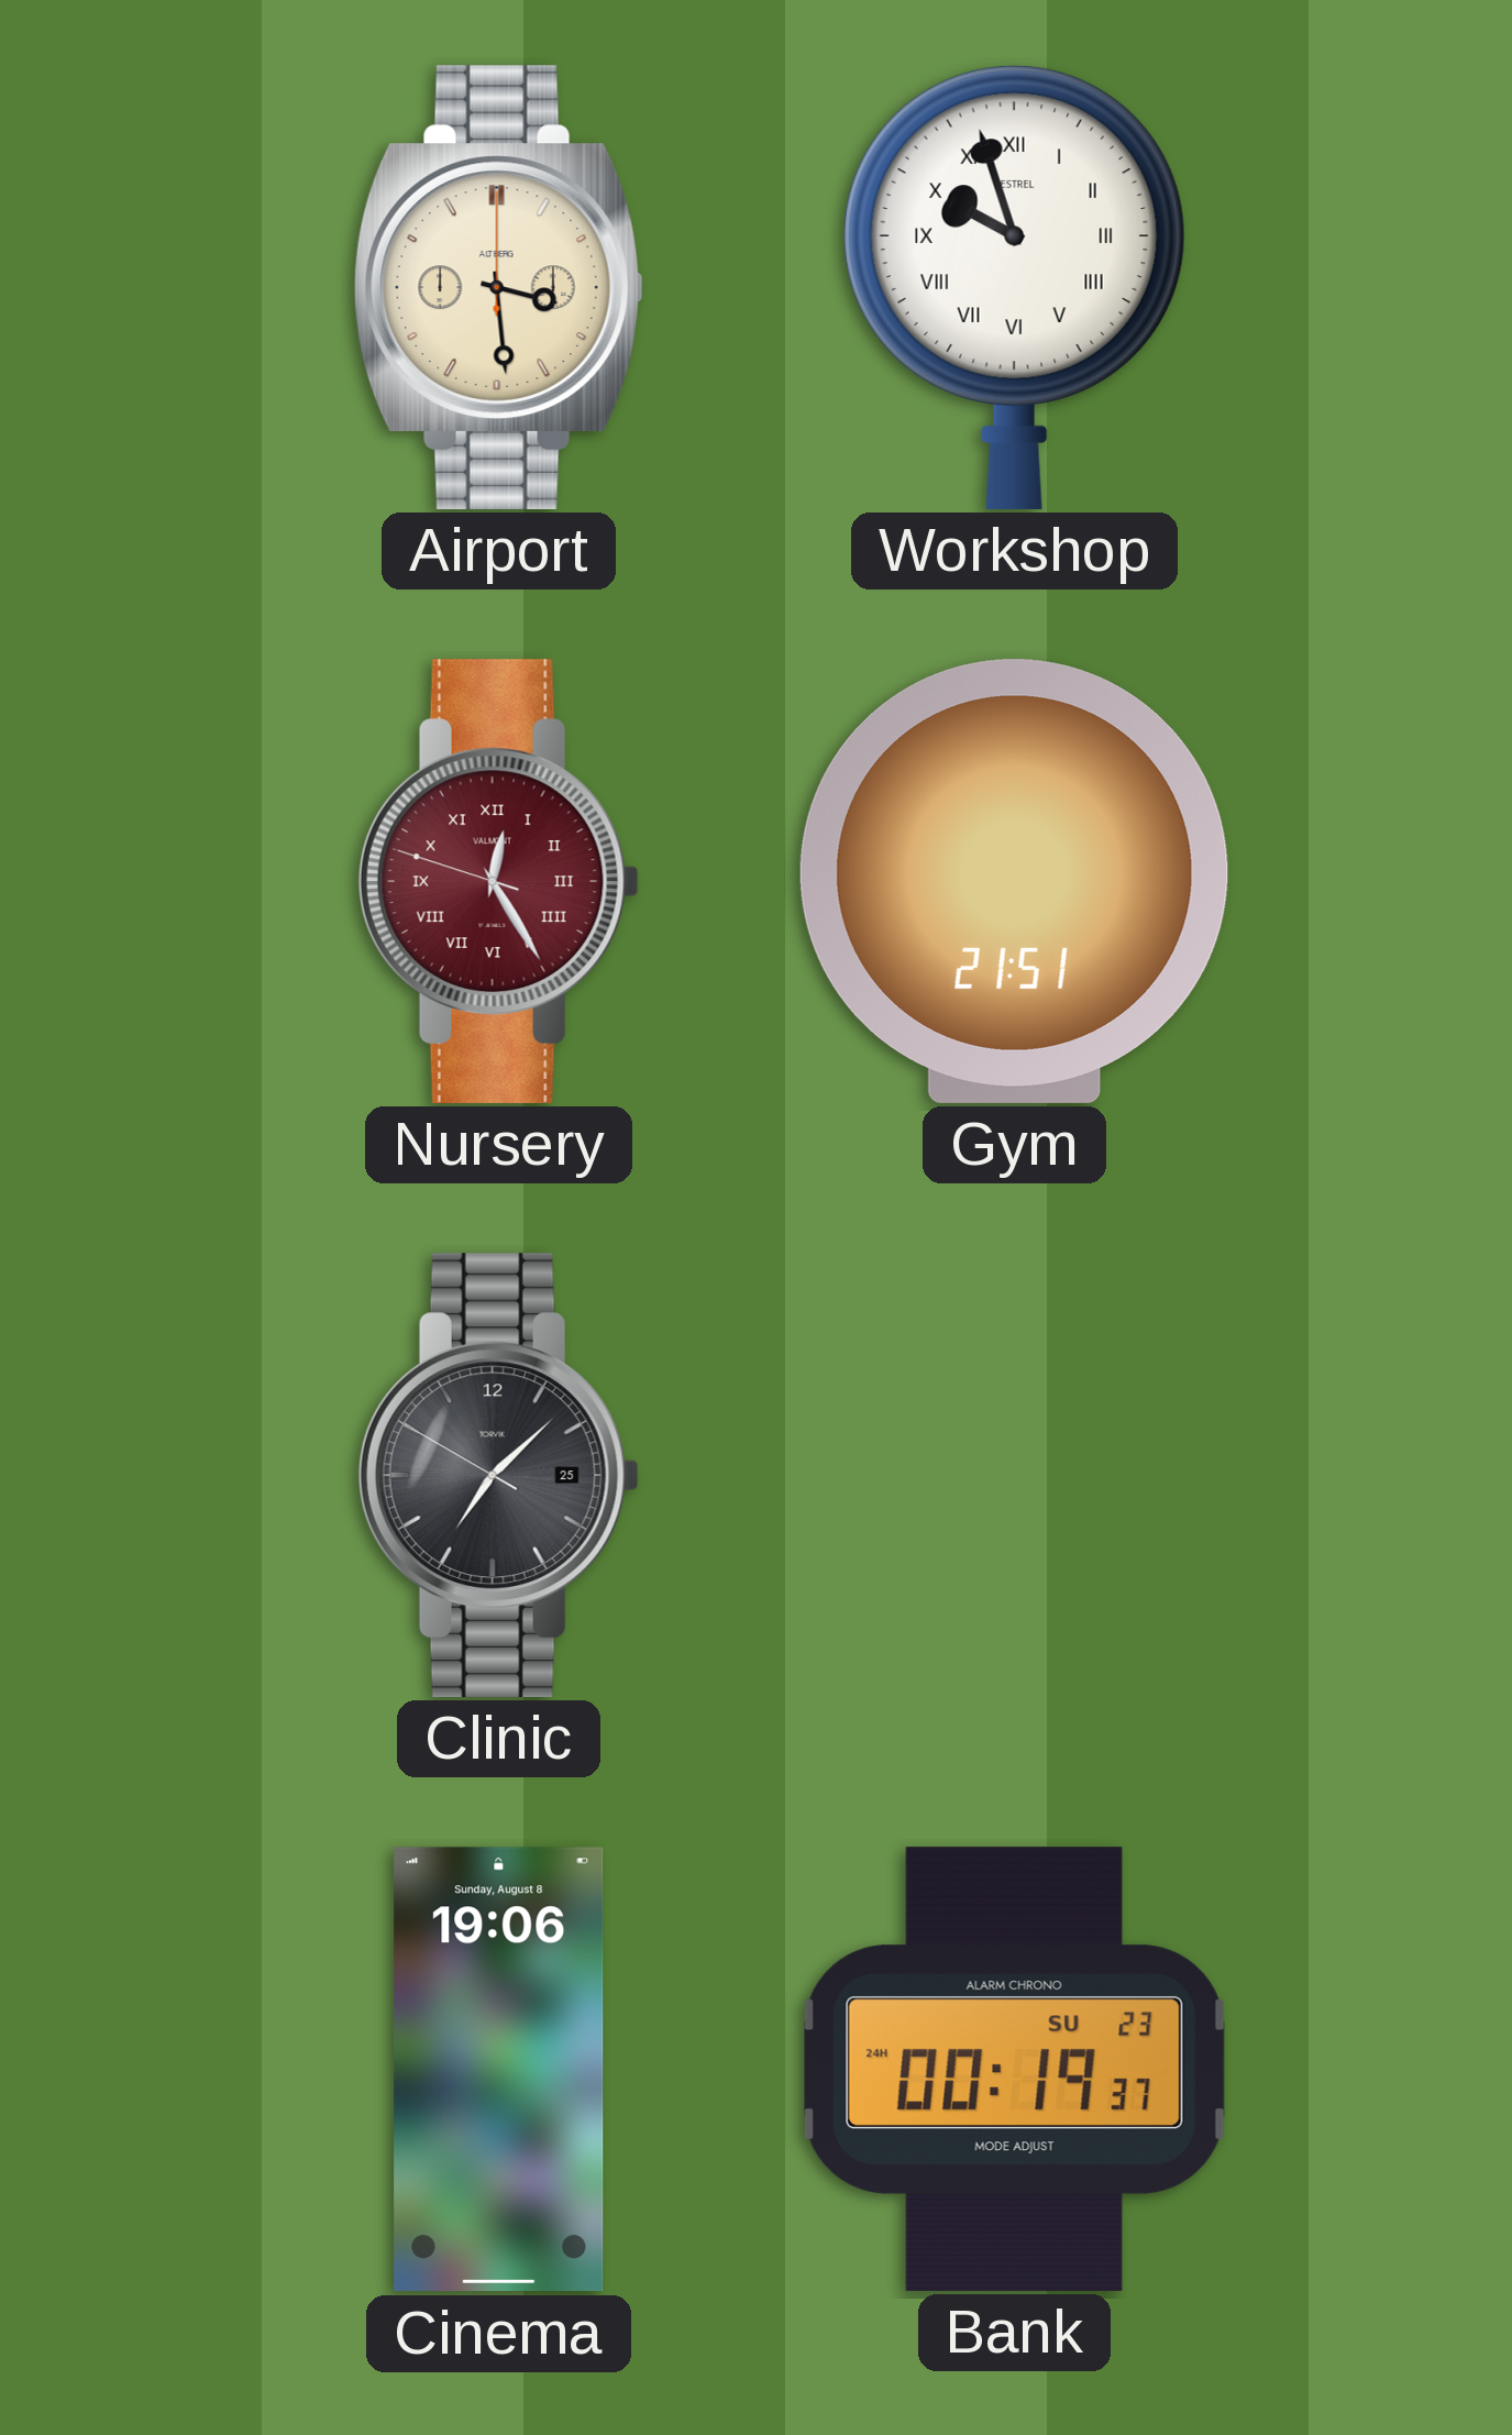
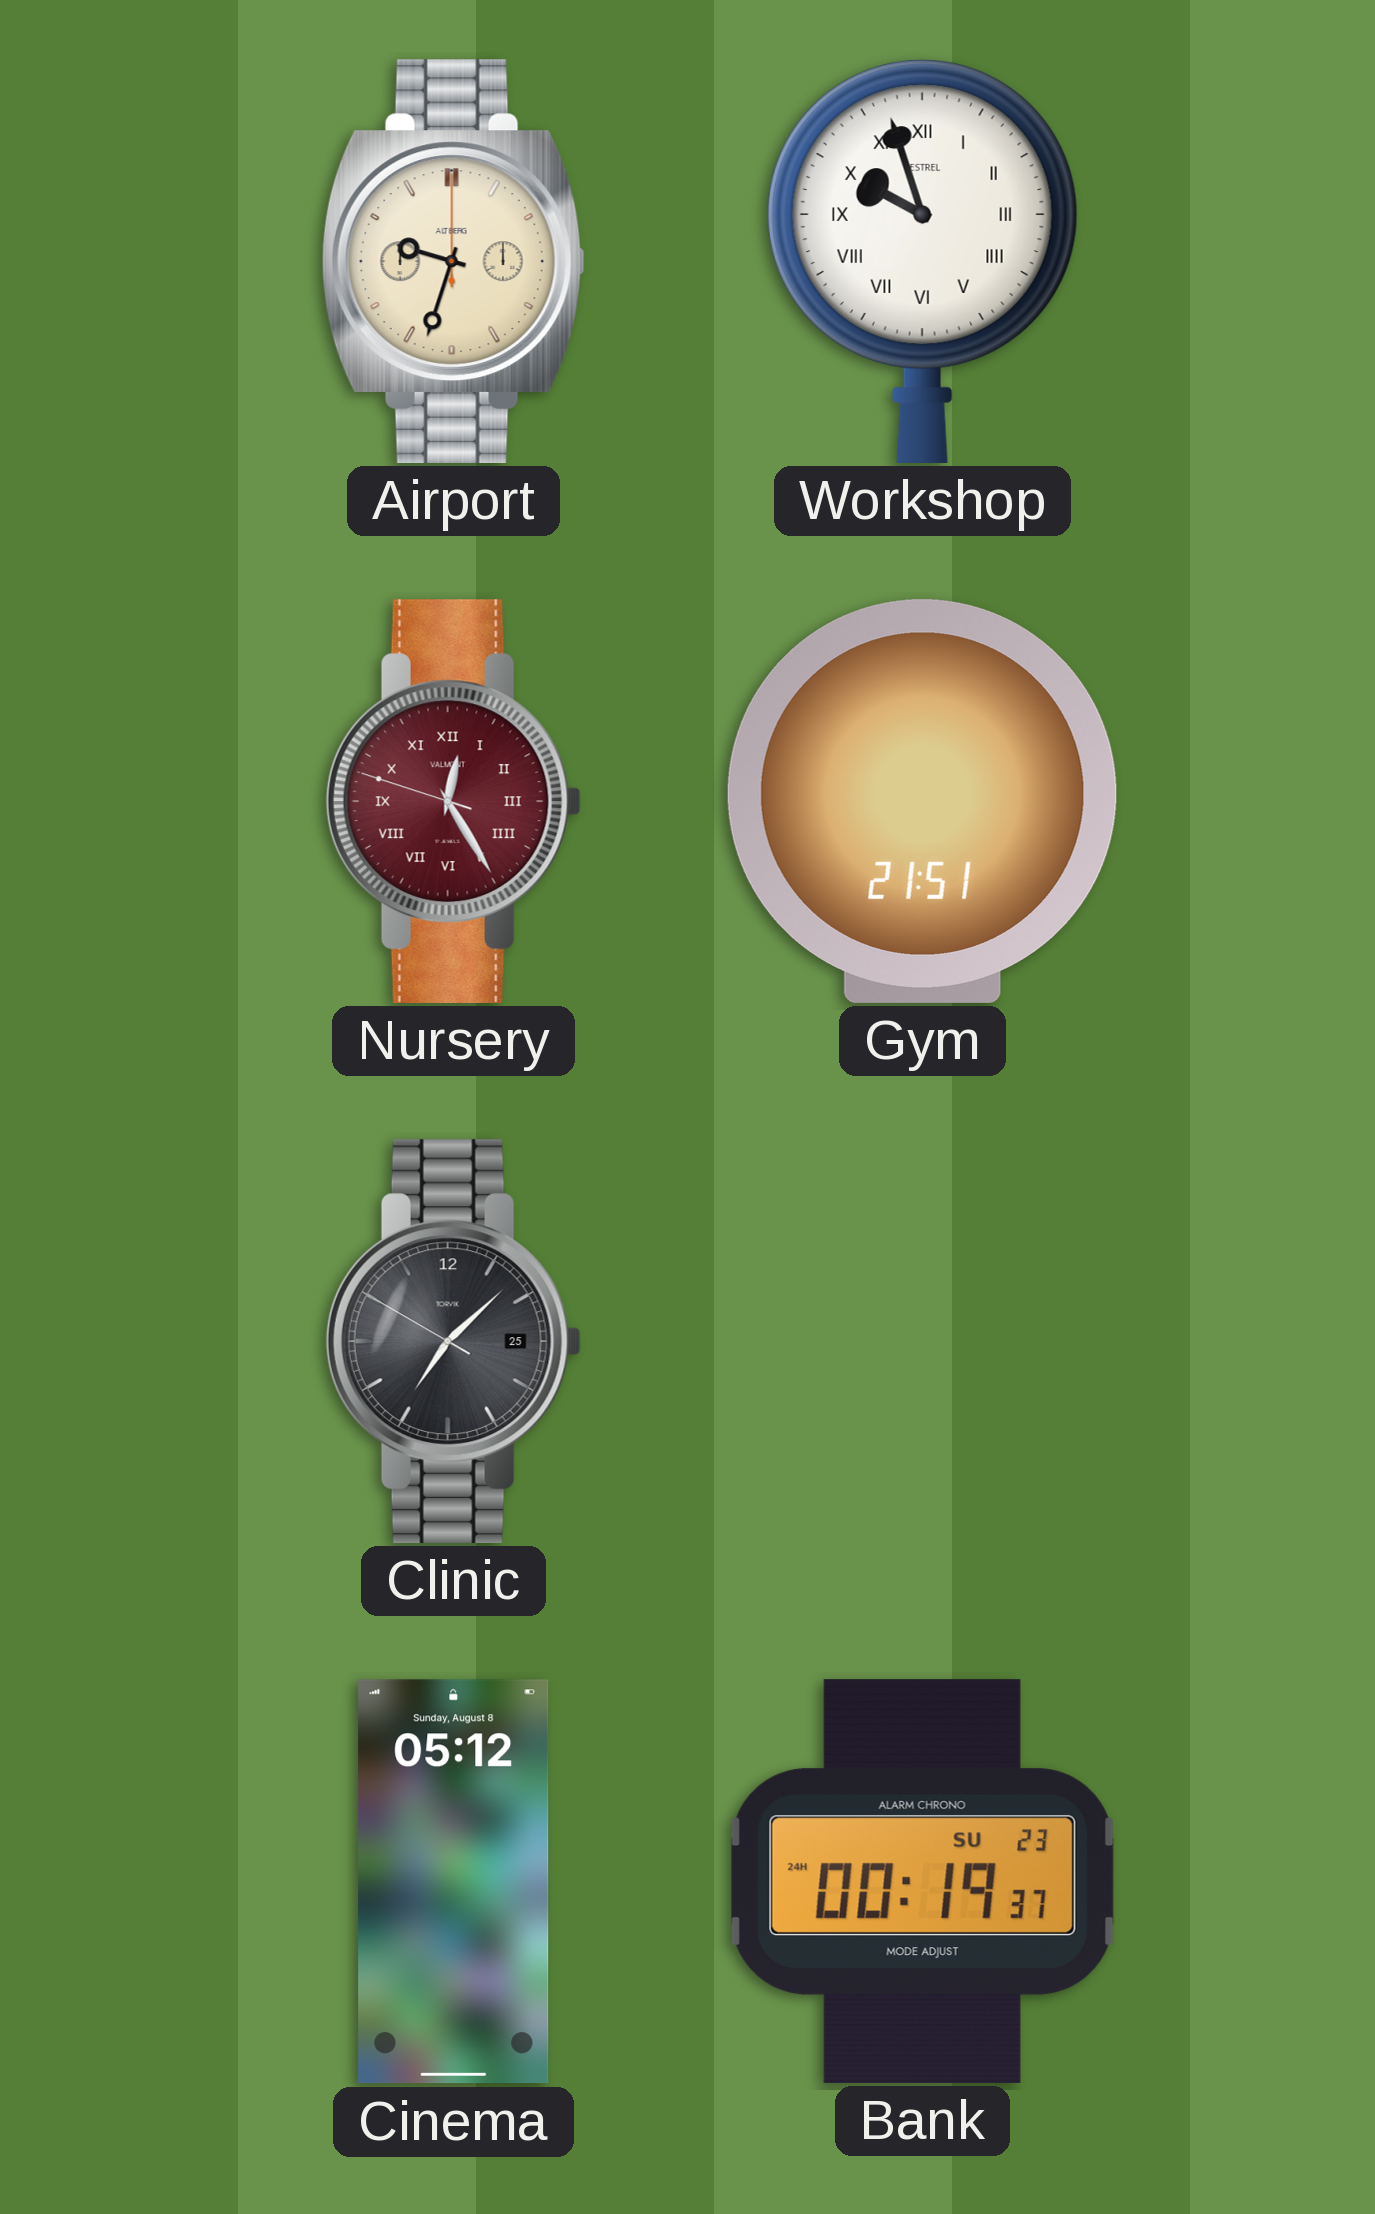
Airport: 3:29 -> 9:33
Cinema: 19:06 -> 05:12
